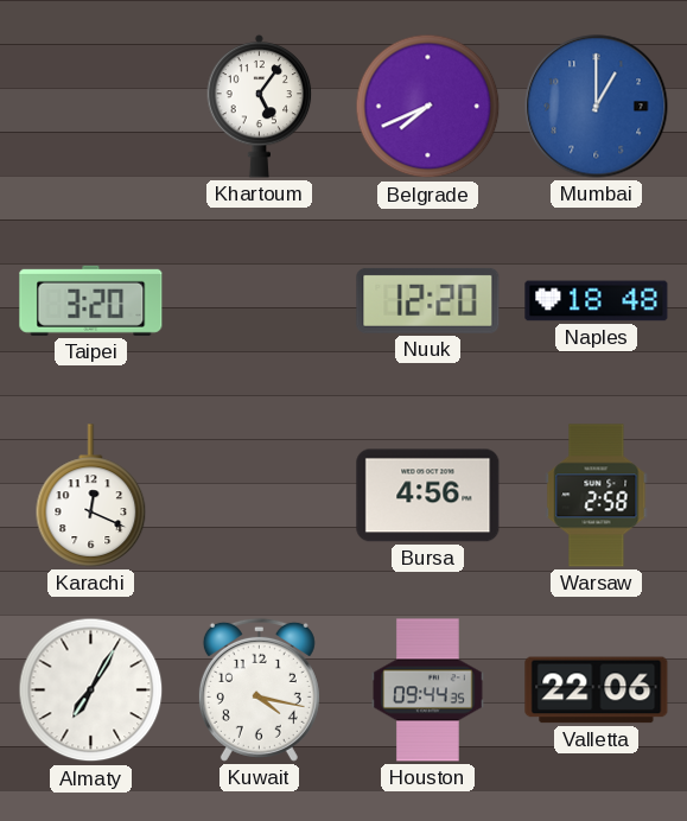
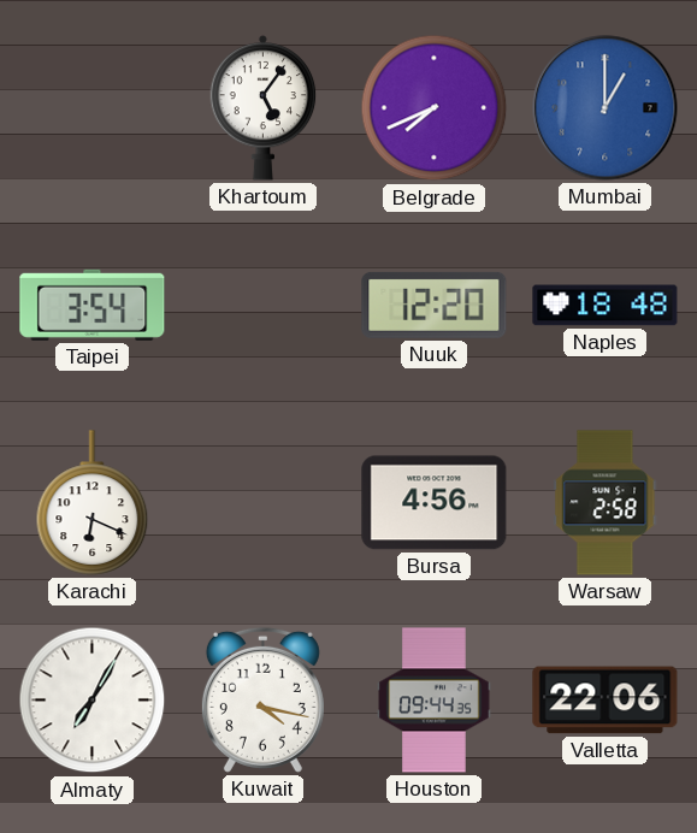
Taipei: 3:20 -> 3:54
Karachi: 12:19 -> 6:19
